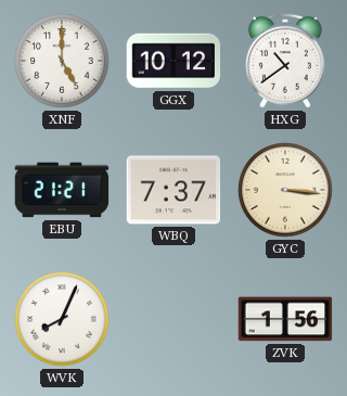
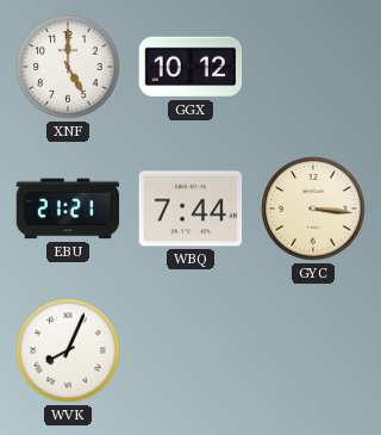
HXG: 10:39 -> none
WBQ: 7:37 -> 7:44
ZVK: 1:56 -> none
